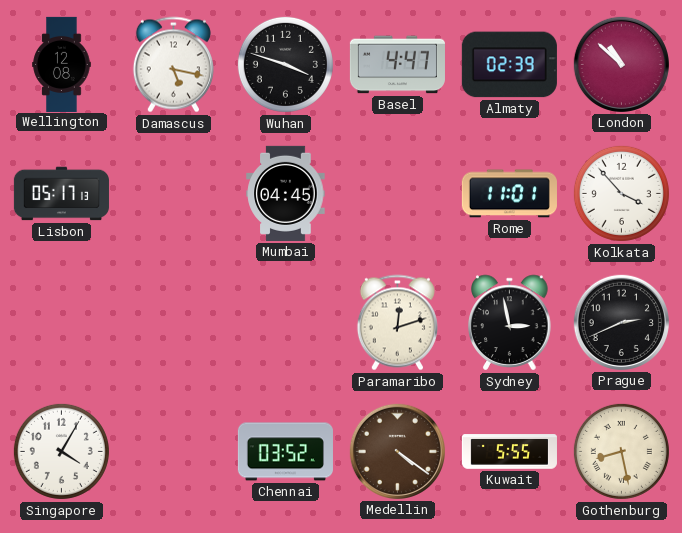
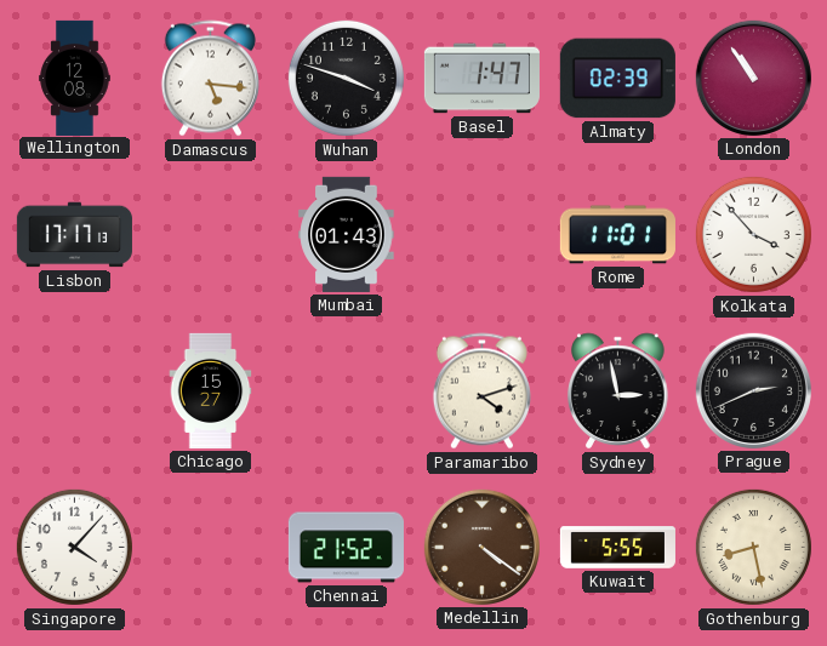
Damascus: 5:17 -> 5:16
Basel: 4:47 -> 1:47
London: 10:52 -> 10:54
Lisbon: 05:17 -> 17:17
Mumbai: 04:45 -> 01:43
Chicago: none -> 15:27
Paramaribo: 12:12 -> 4:12
Singapore: 4:05 -> 4:07
Chennai: 03:52 -> 21:52
